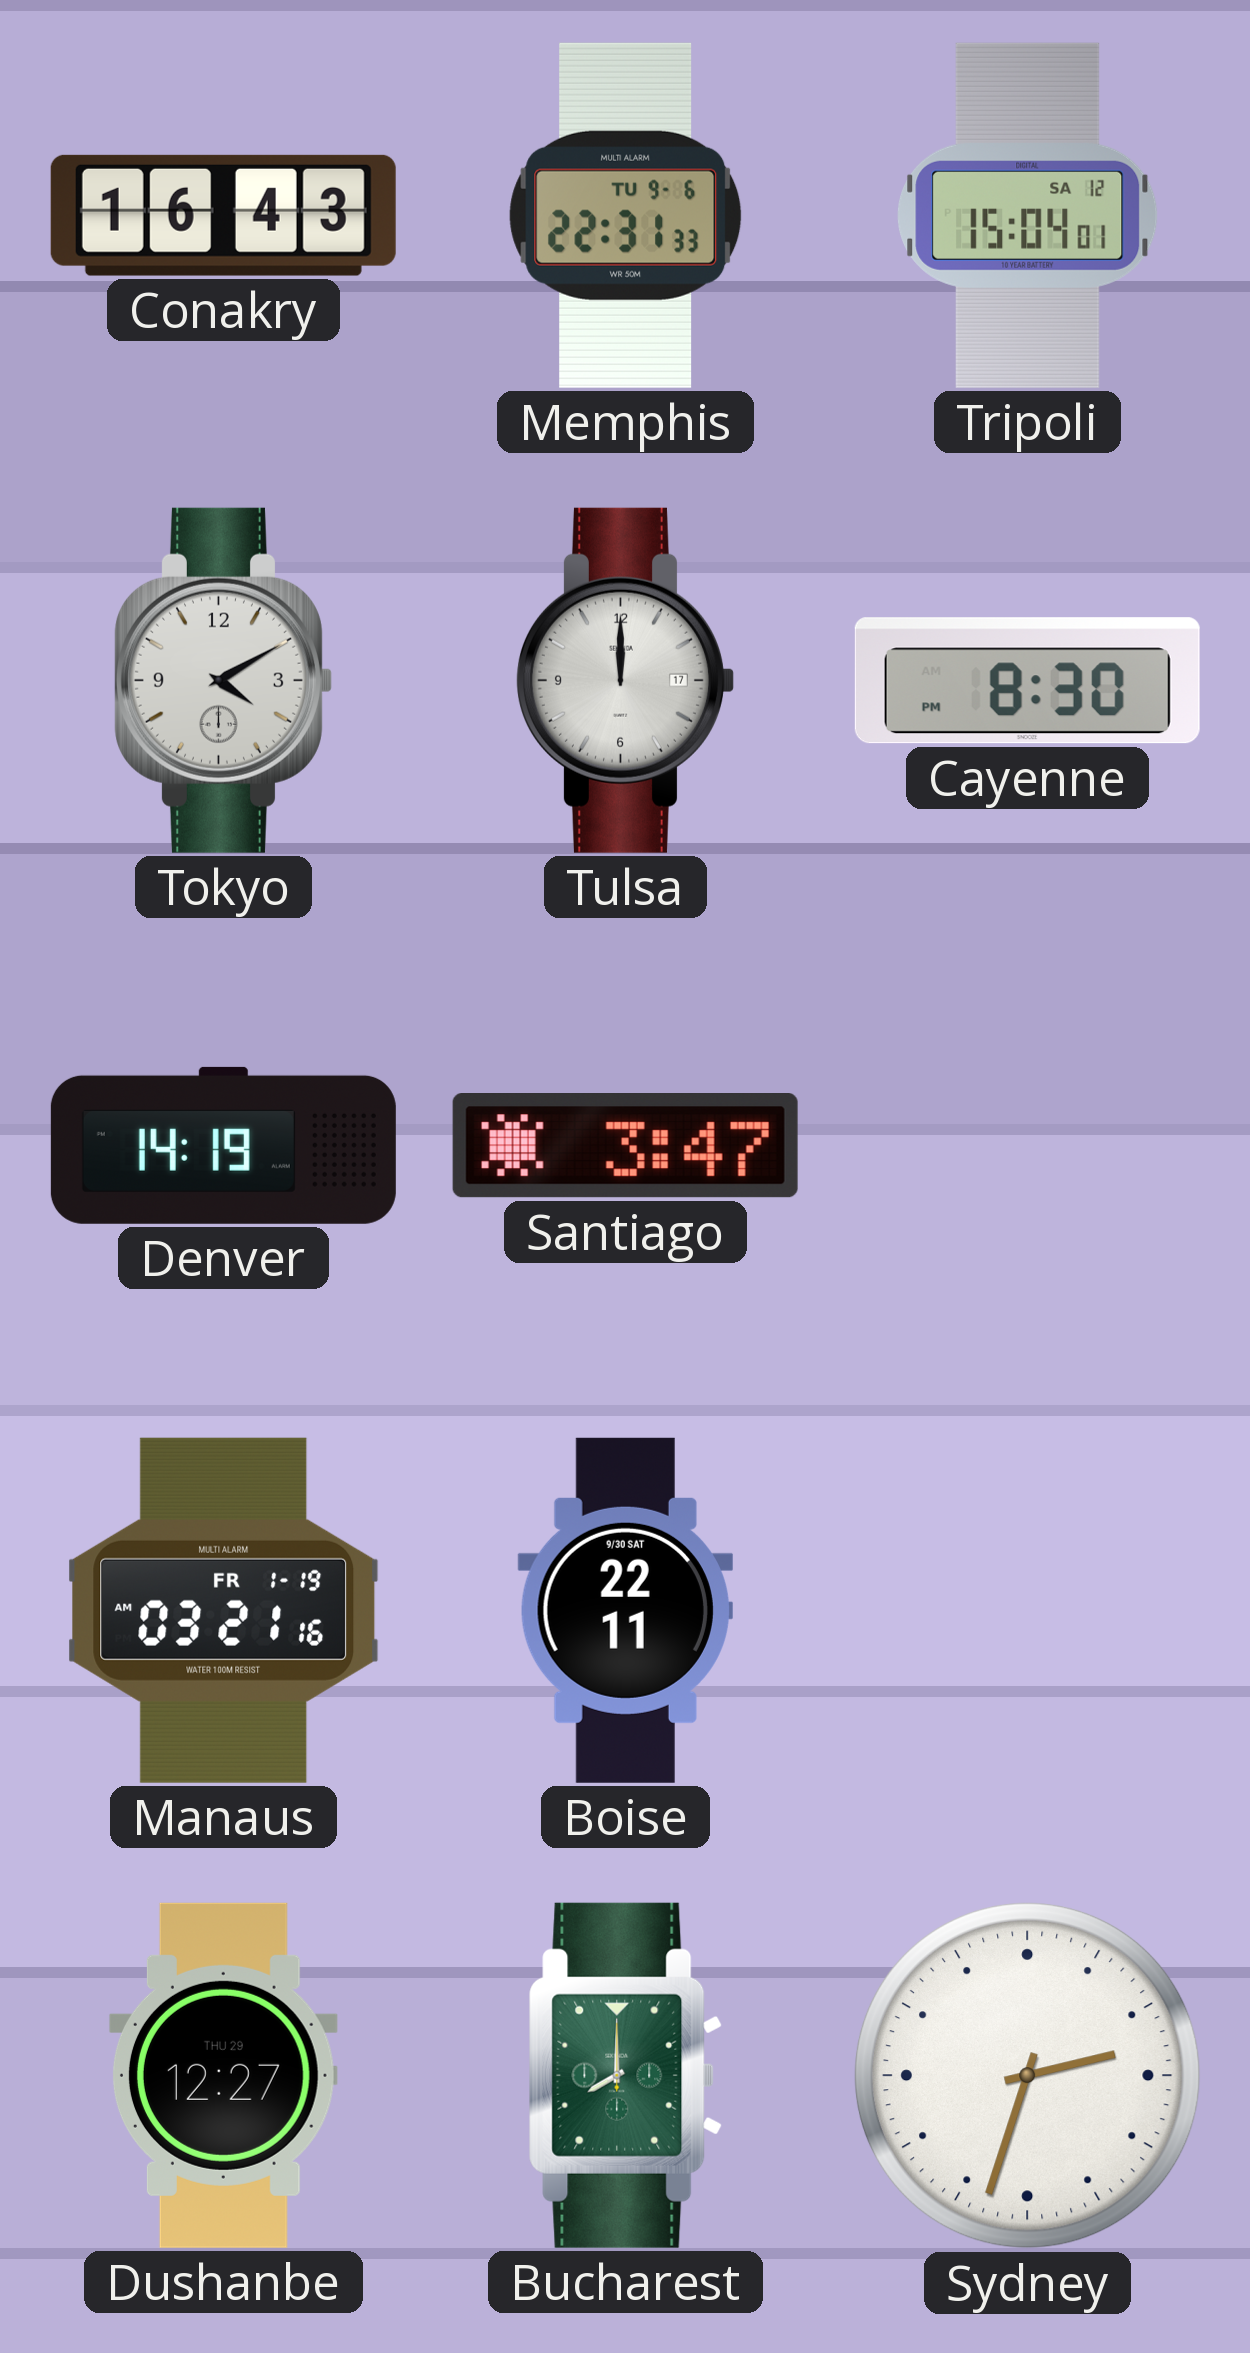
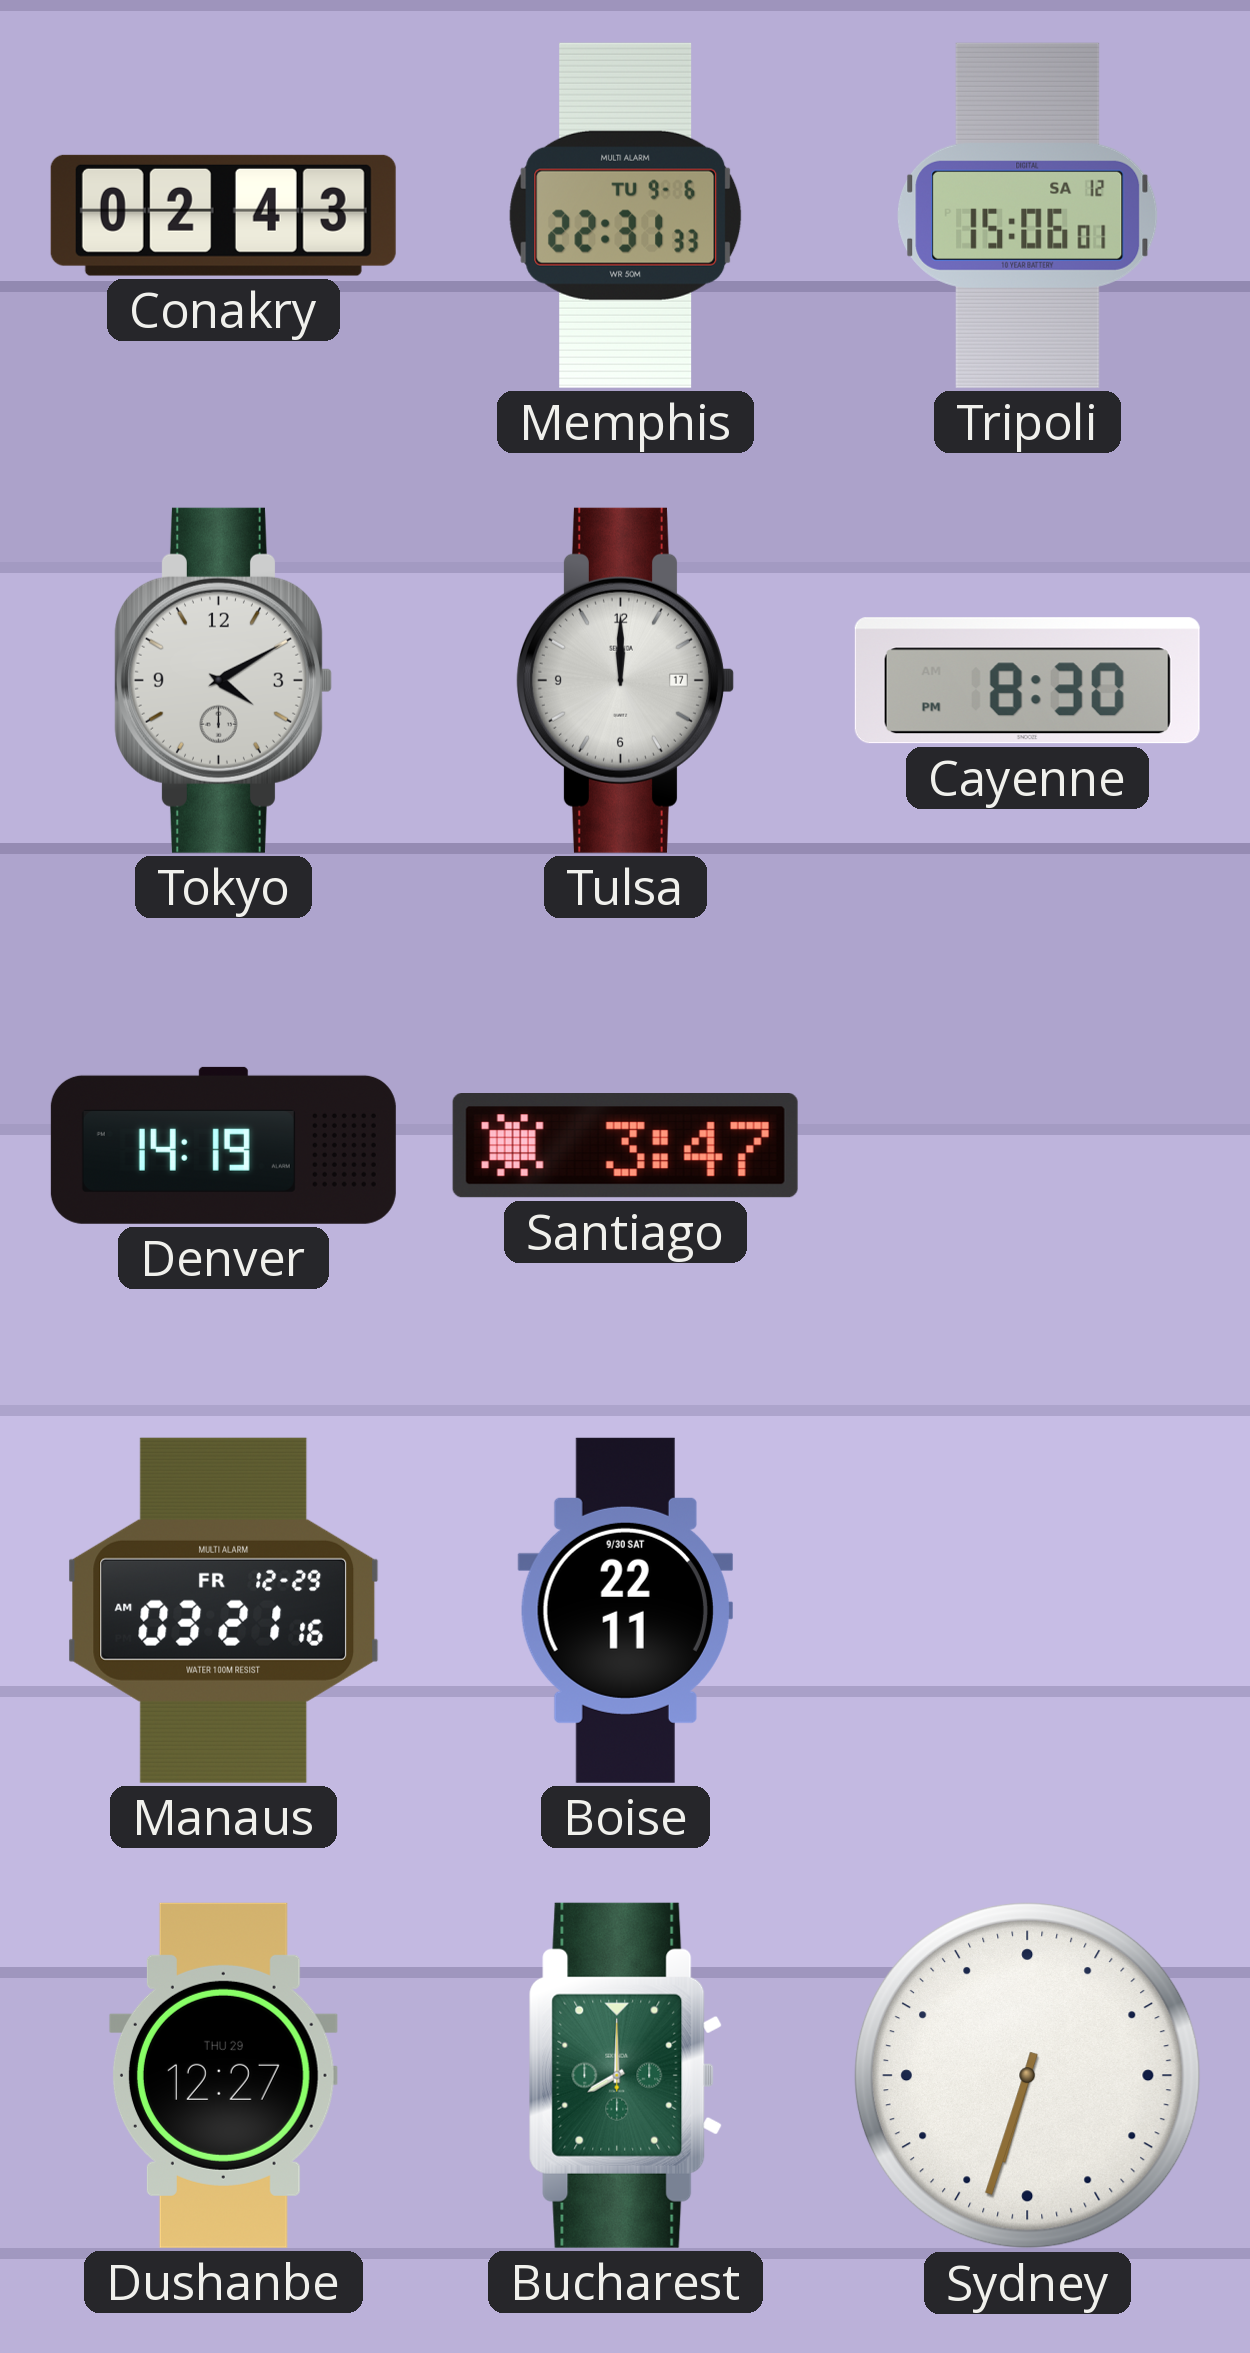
Conakry: 16:43 -> 02:43
Tripoli: 15:04 -> 15:06
Manaus date: FR 1-19 -> FR 12-29
Sydney: 2:33 -> 6:33
